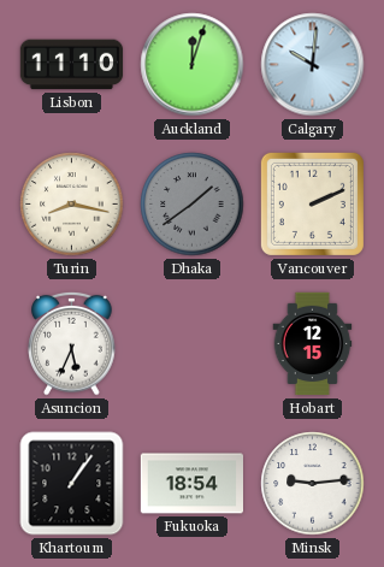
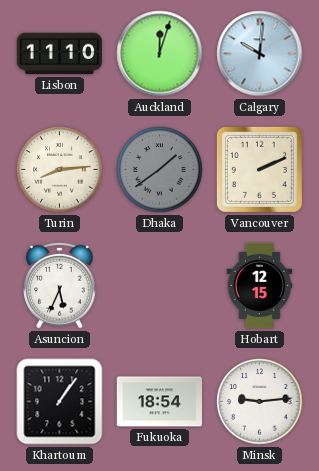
Turin: 8:17 -> 8:14
